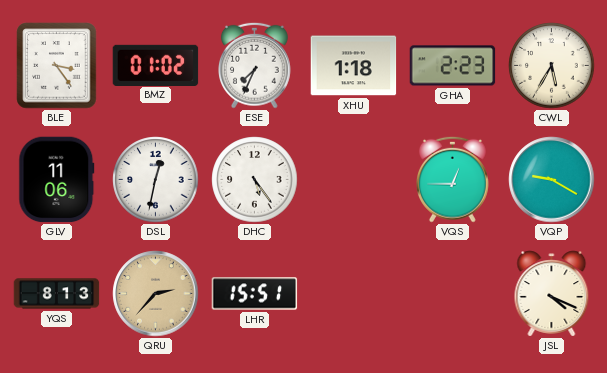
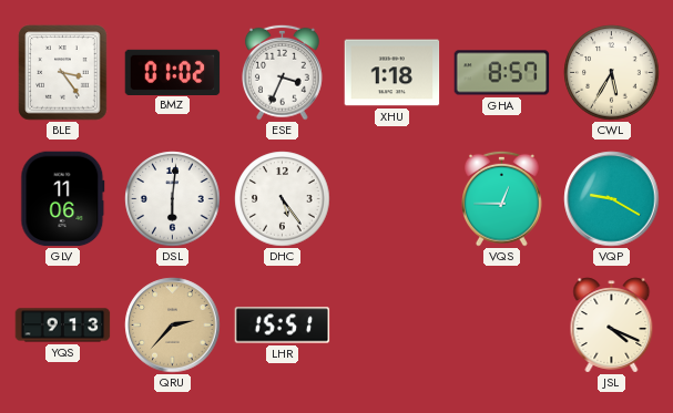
ESE: 7:34 -> 3:34
GHA: 2:23 -> 8:57
DSL: 12:32 -> 6:01
YQS: 8:13 -> 9:13
